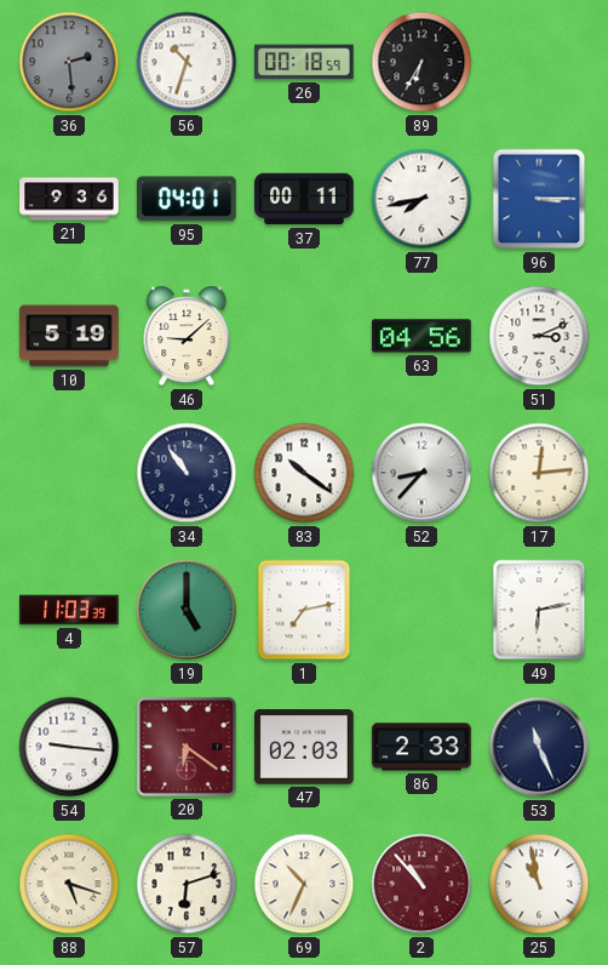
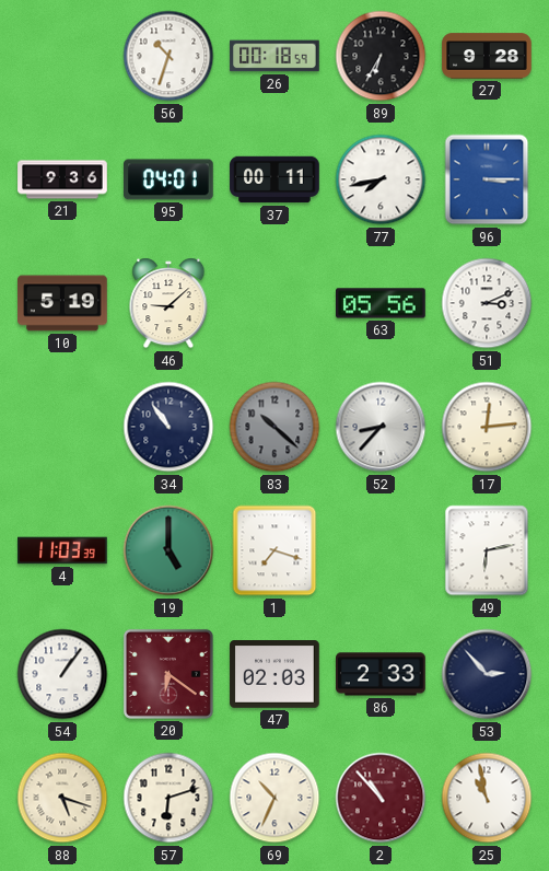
36: 2:29 -> none
27: none -> 9:28
63: 04:56 -> 05:56
83: 10:21 -> 10:22
83 dial: white -> grey
1: 7:13 -> 7:18
54: 9:16 -> 1:06
53: 11:26 -> 2:53
